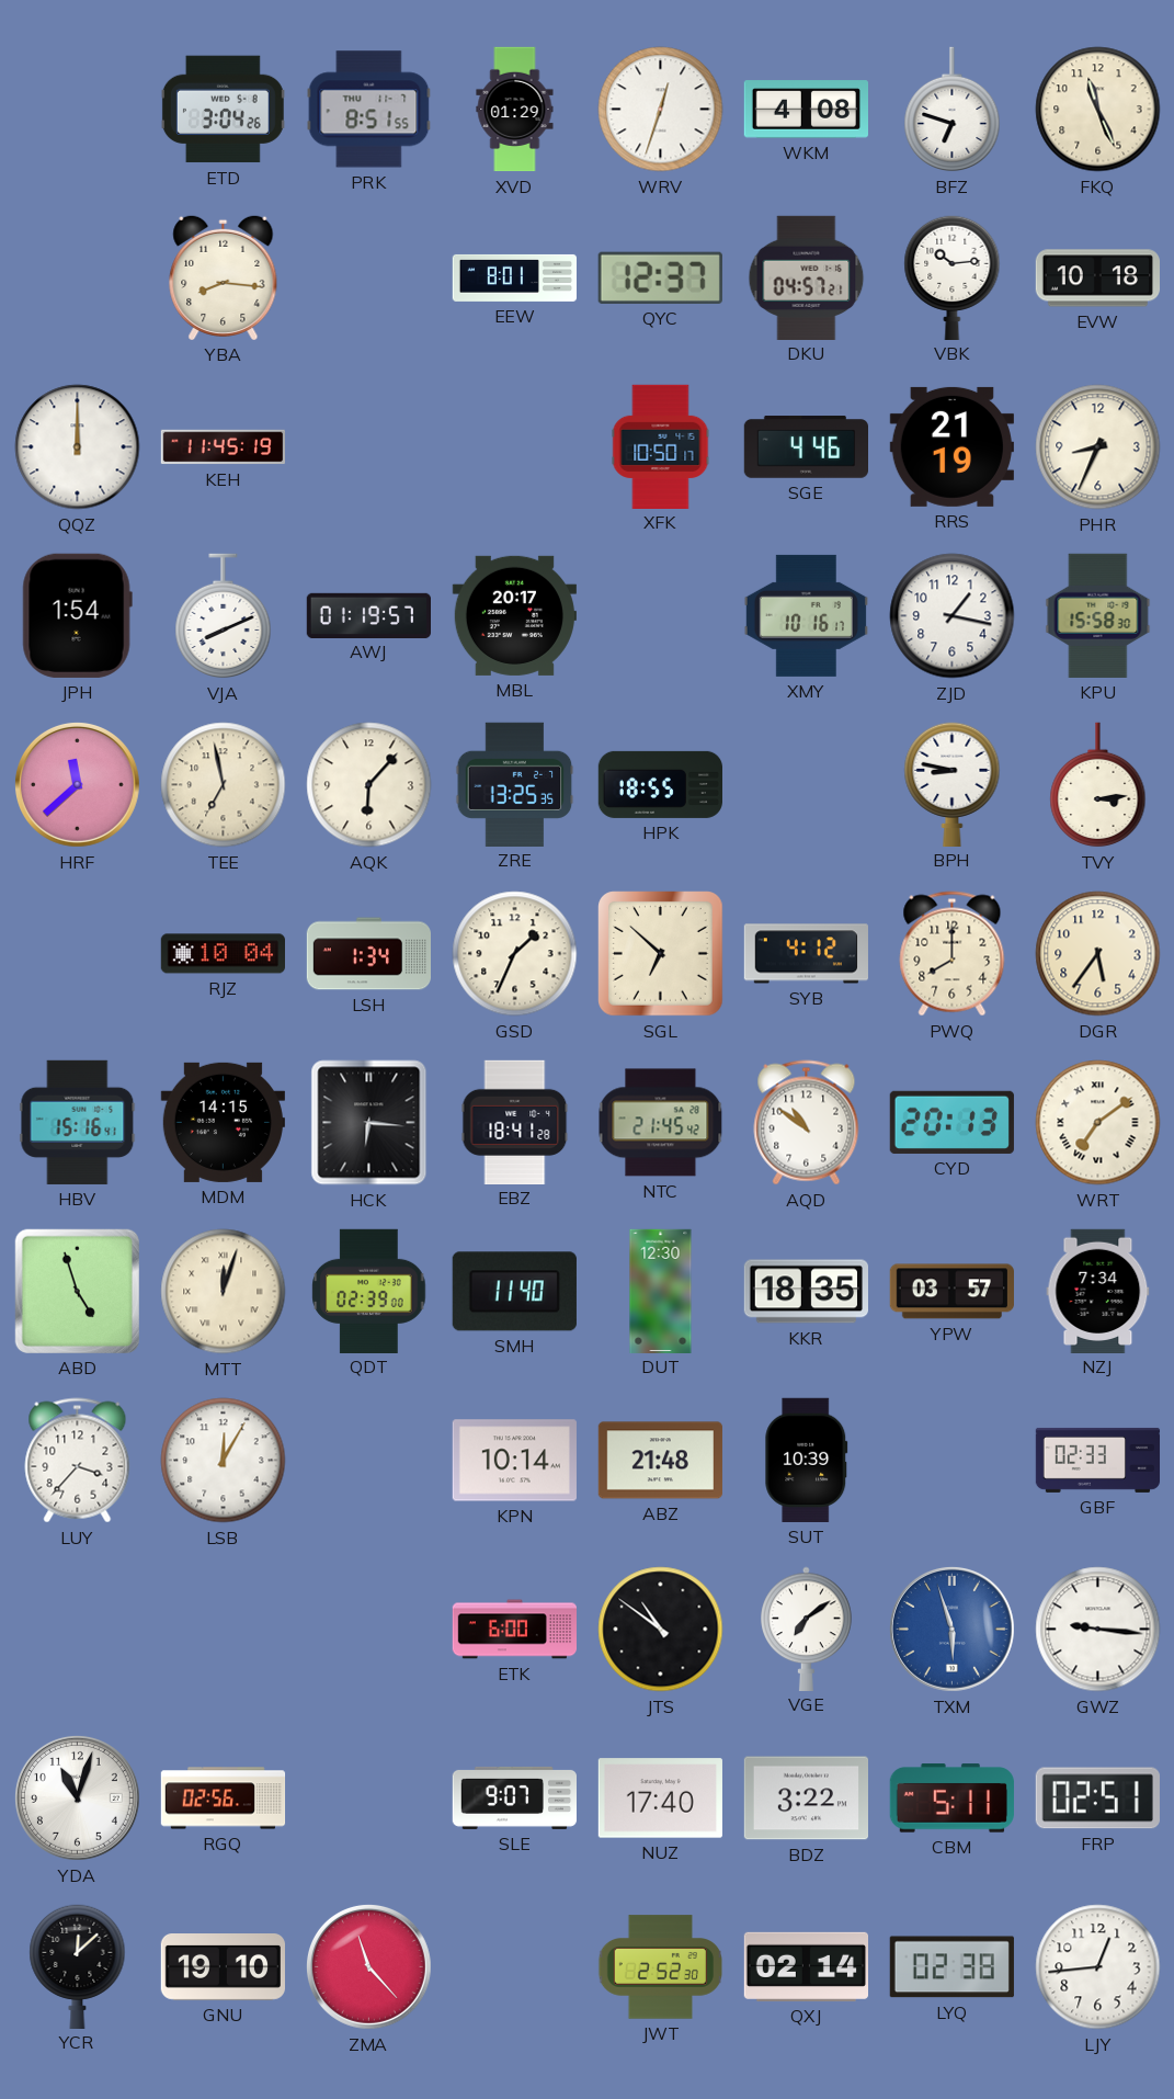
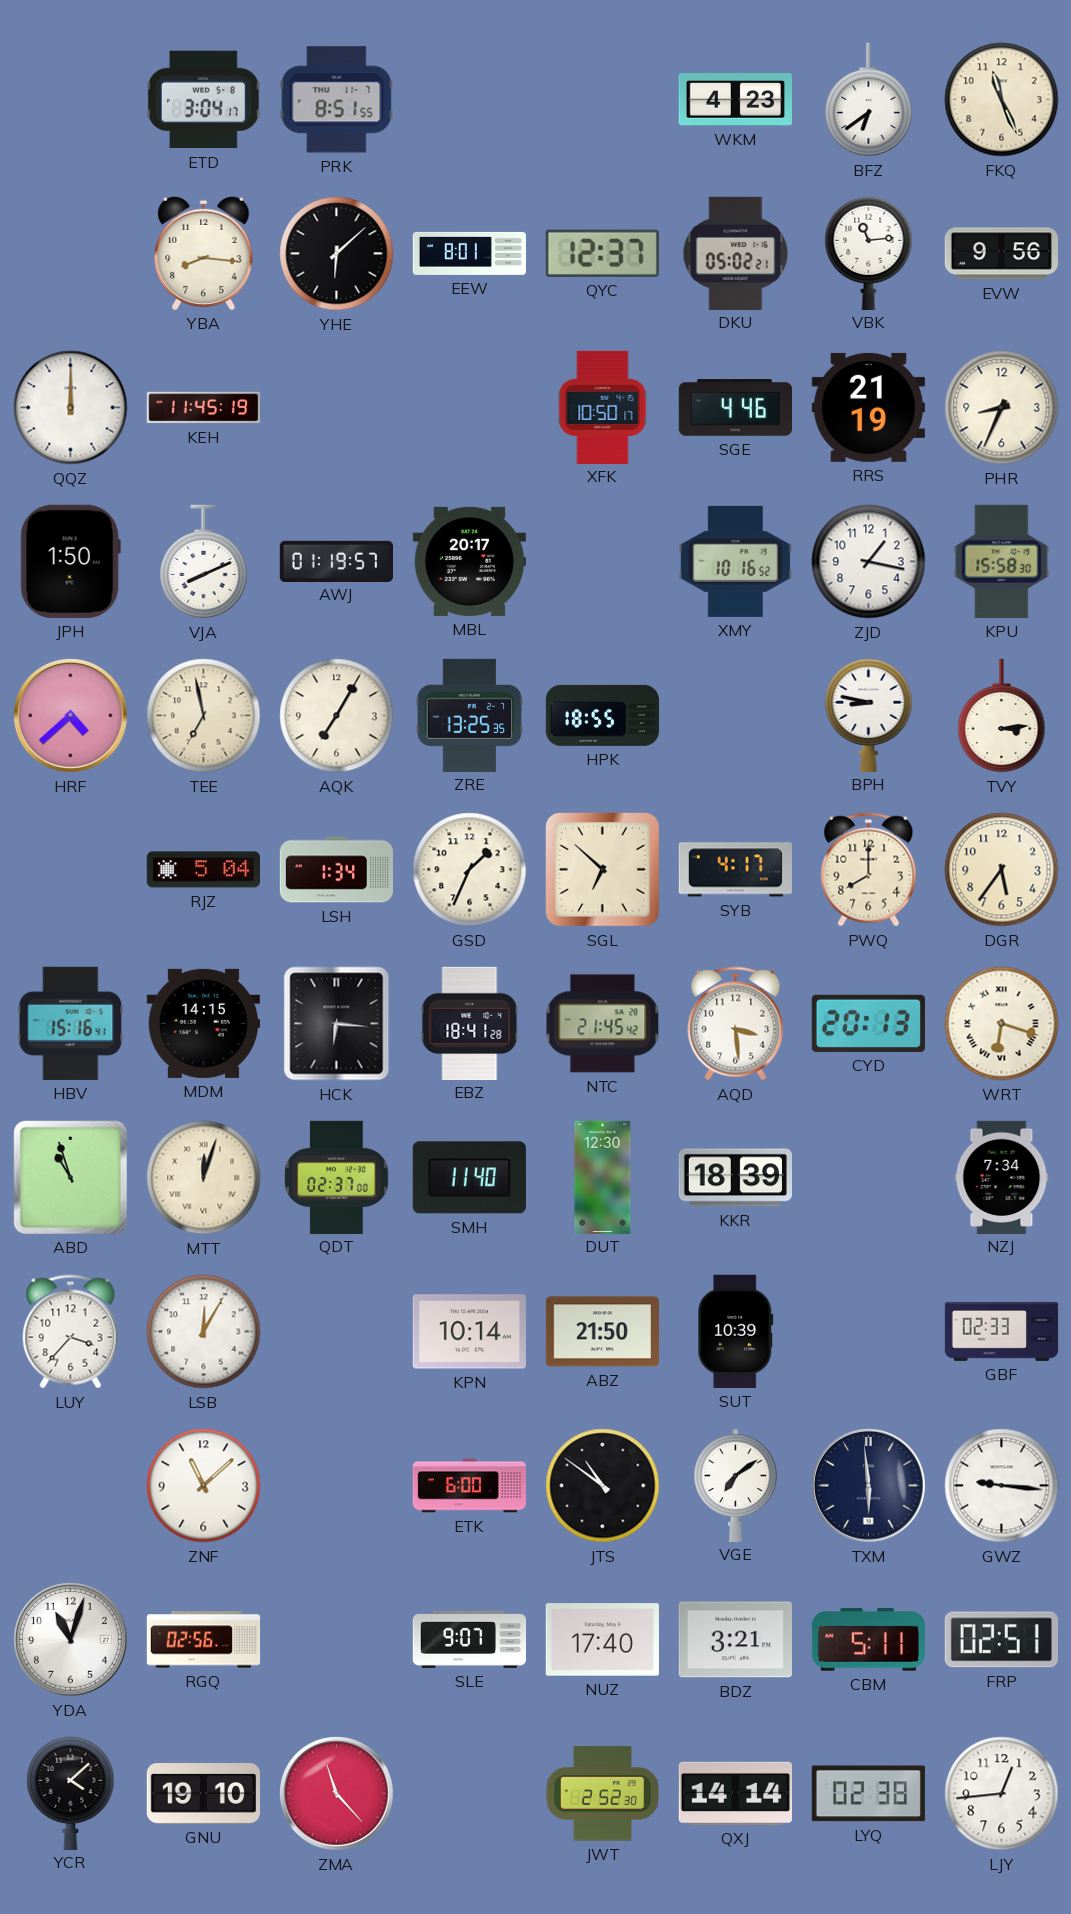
ETD: 3:04:26 -> 3:04:17
XVD: 01:29 -> none
WRV: 12:33 -> none
WKM: 4:08 -> 4:23
BFZ: 6:48 -> 6:39
YHE: none -> 6:08
DKU: 04:57 -> 05:02
VBK: 10:14 -> 11:14
EVW: 10:18 -> 9:56
JPH: 1:54 -> 1:50
XMY: 10:16:17 -> 10:16:52
HRF: 11:38 -> 4:38
AQK: 6:07 -> 7:05
RJZ: 10:04 -> 5:04
SYB: 4:12 -> 4:17
AQD: 10:51 -> 3:29
WRT: 7:09 -> 6:18
ABD: 4:57 -> 10:57
QDT: 02:39 -> 02:37
KKR: 18:35 -> 18:39
YPW: 03:57 -> none
ABZ: 21:48 -> 21:50
ZNF: none -> 11:08
TXM: 5:57 -> 5:59
TXM dial: blue -> navy
BDZ: 3:22 -> 3:21
YCR: 12:08 -> 4:08
QXJ: 02:14 -> 14:14
